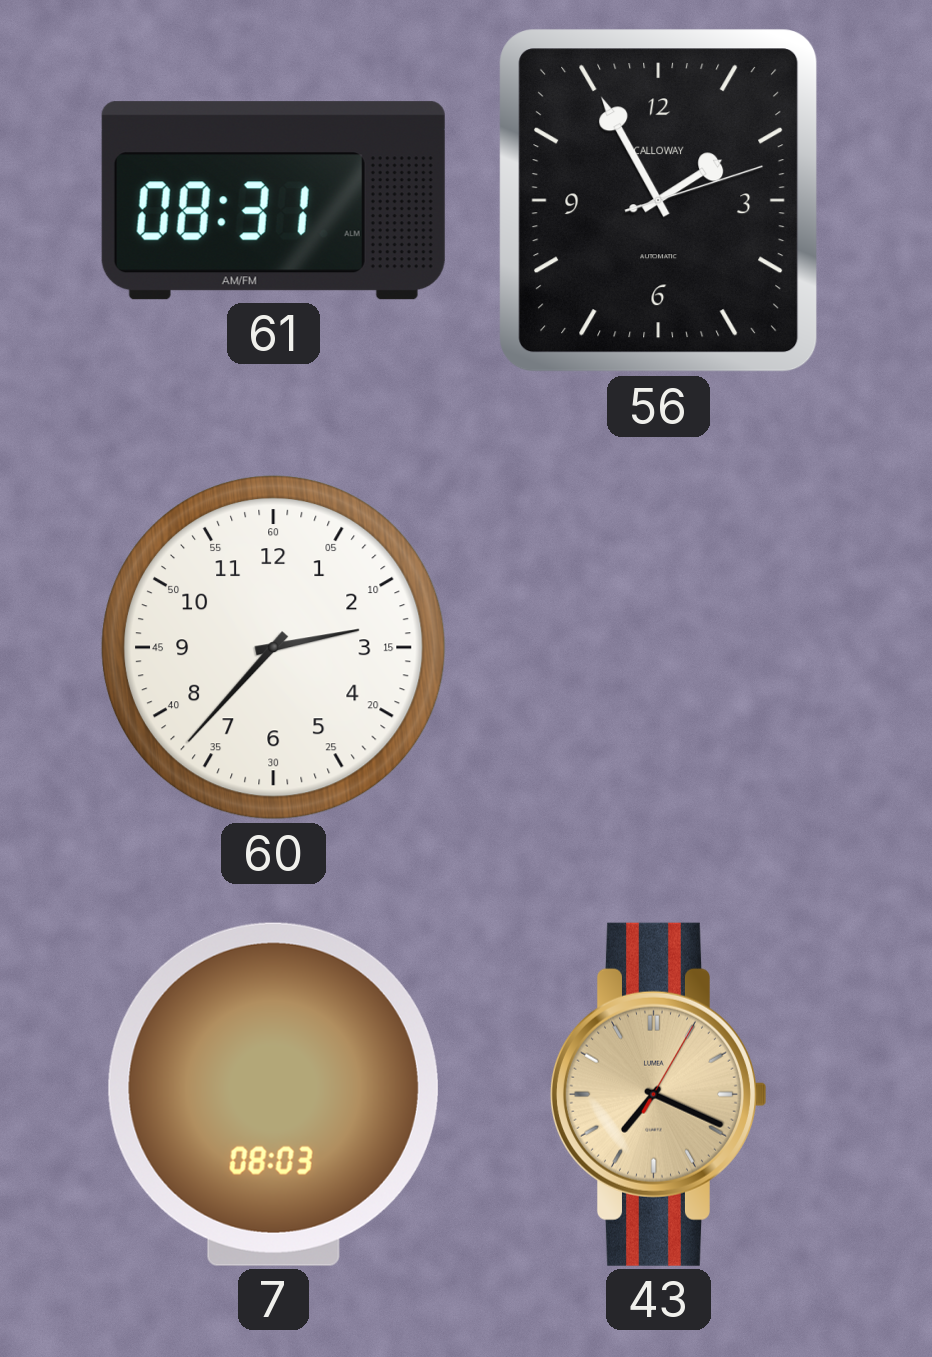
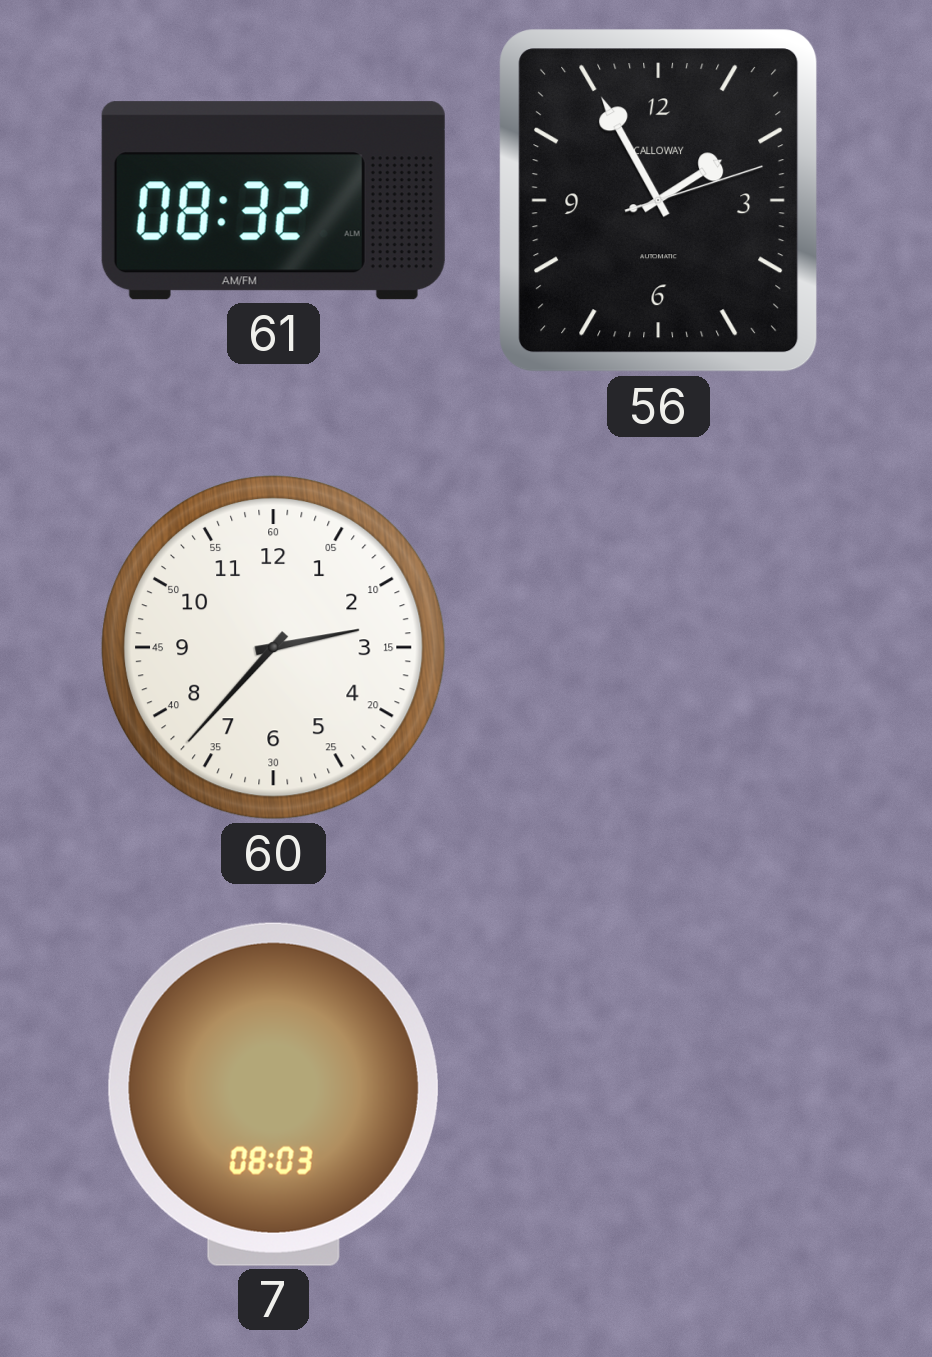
61: 08:31 -> 08:32
43: 7:19 -> none
